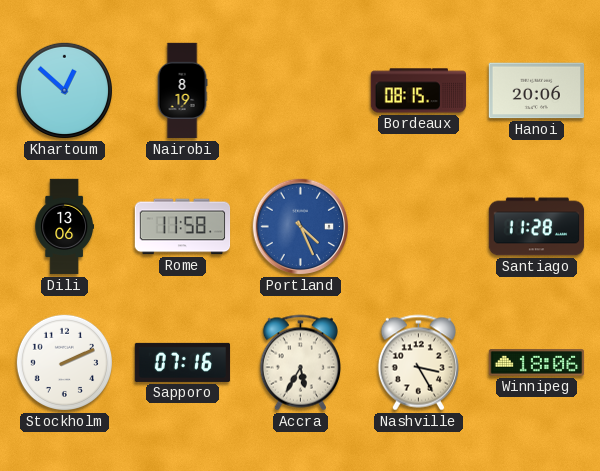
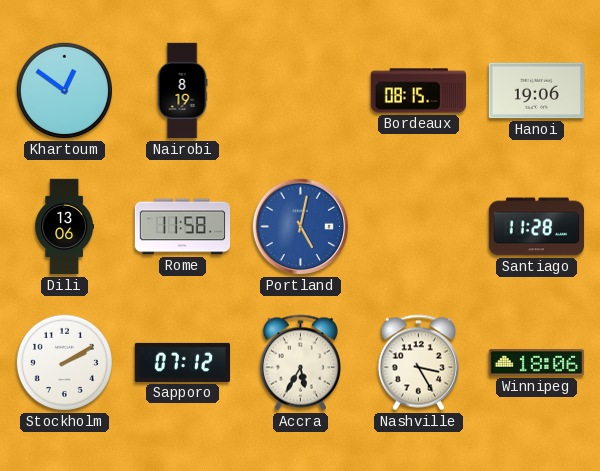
Khartoum: 12:52 -> 12:51
Hanoi: 20:06 -> 19:06
Portland: 4:26 -> 5:02
Stockholm: 2:11 -> 2:10
Sapporo: 07:16 -> 07:12
